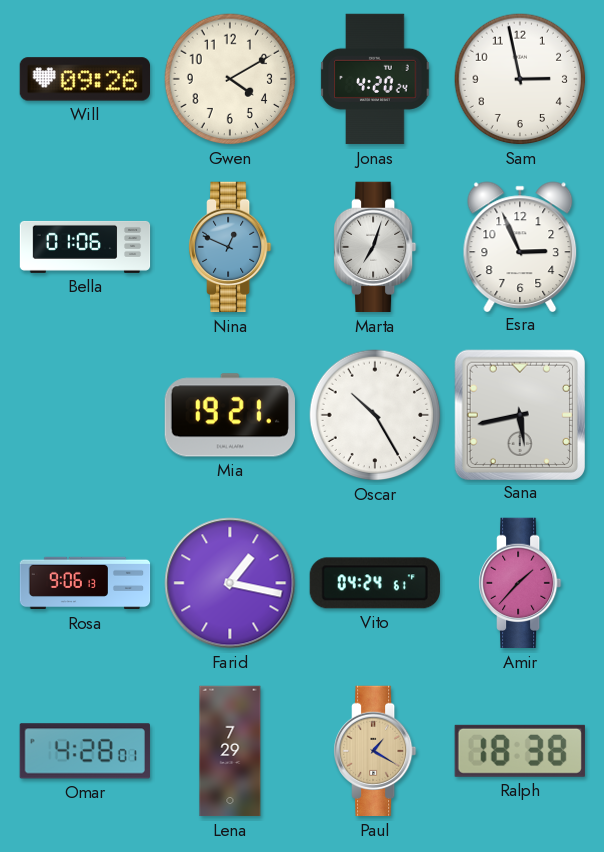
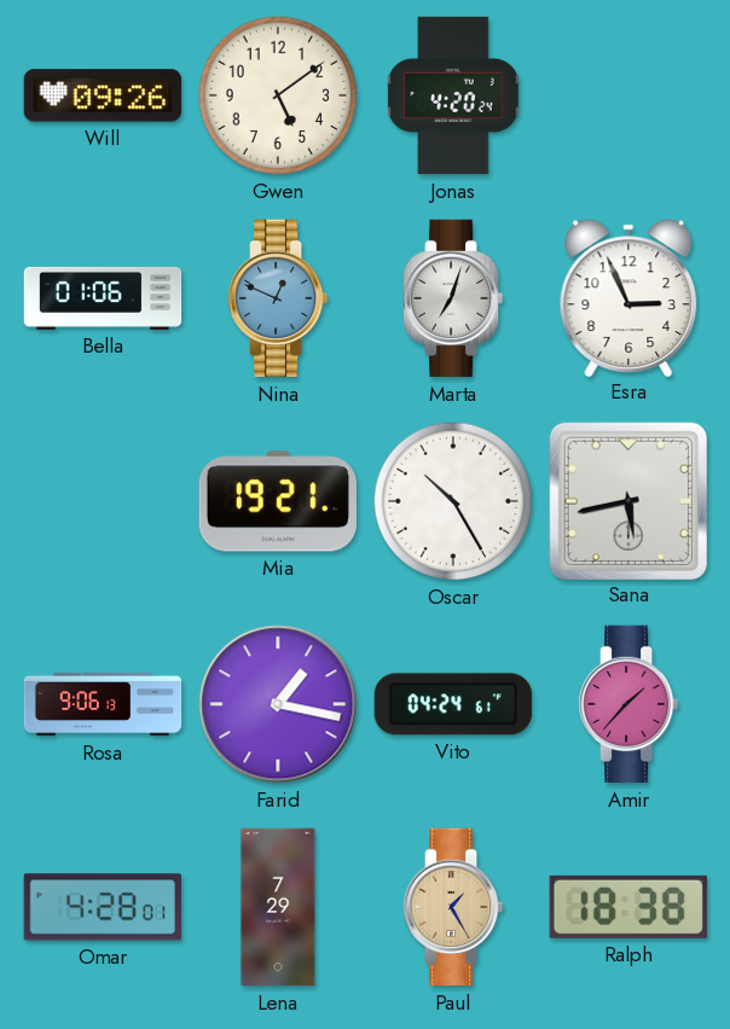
Gwen: 4:10 -> 5:09
Sam: 2:58 -> none
Paul: 1:20 -> 1:25
